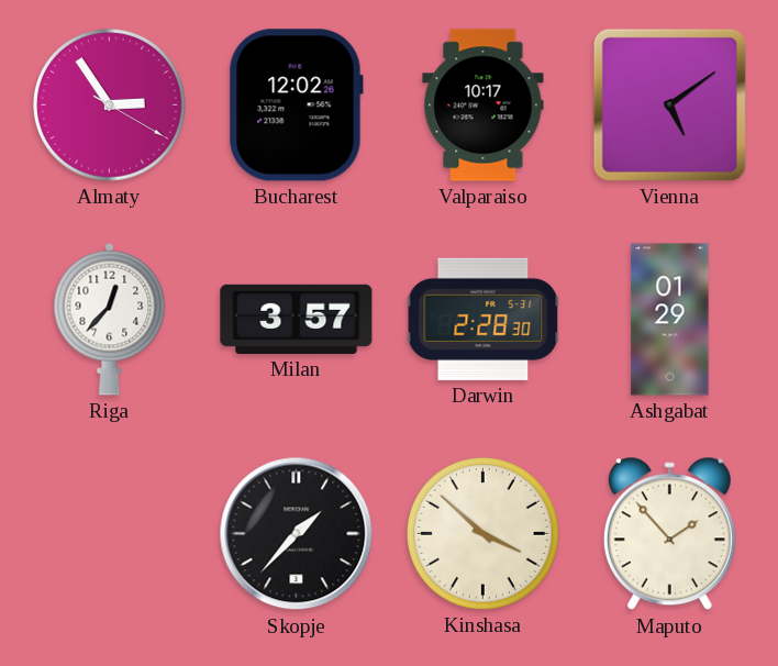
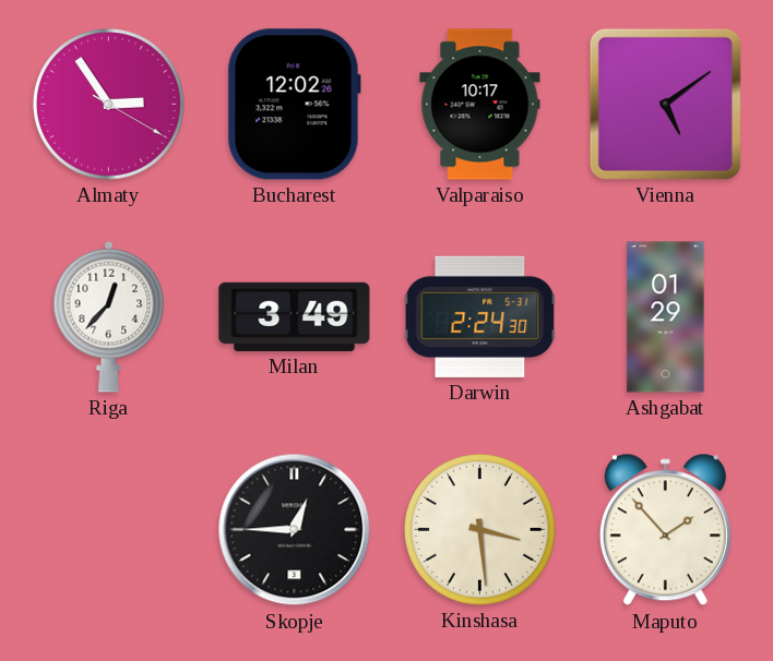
Milan: 3:57 -> 3:49
Darwin: 2:28 -> 2:24
Skopje: 1:37 -> 12:45
Kinshasa: 3:52 -> 3:29
